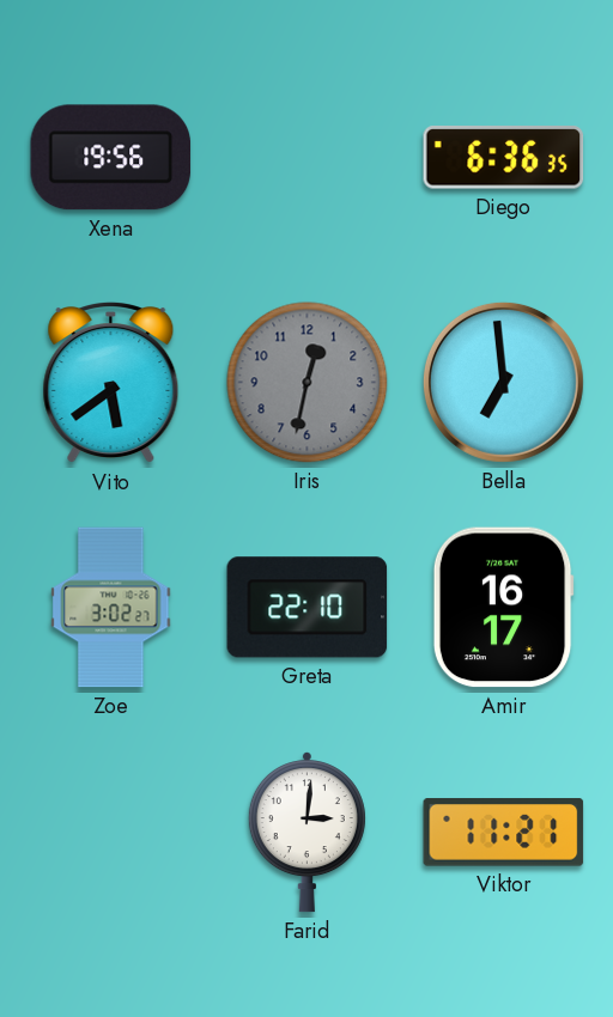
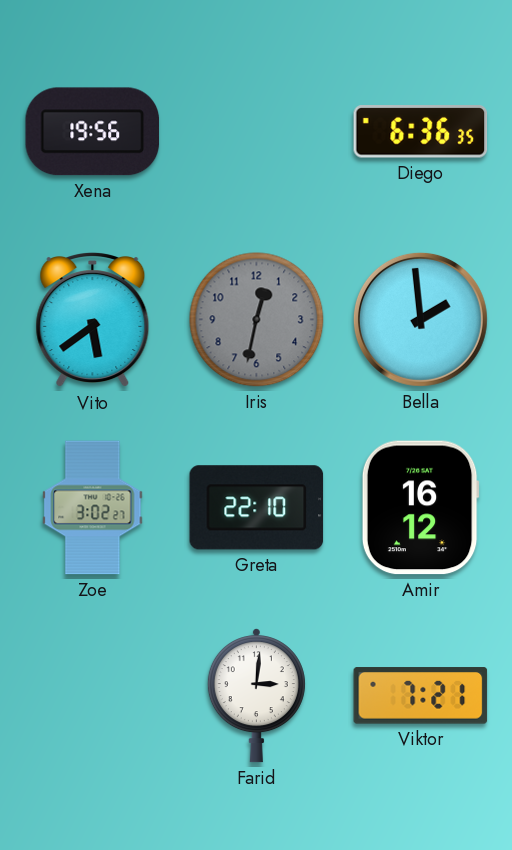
Bella: 6:59 -> 1:59
Amir: 16:17 -> 16:12
Viktor: 11:21 -> 7:21
